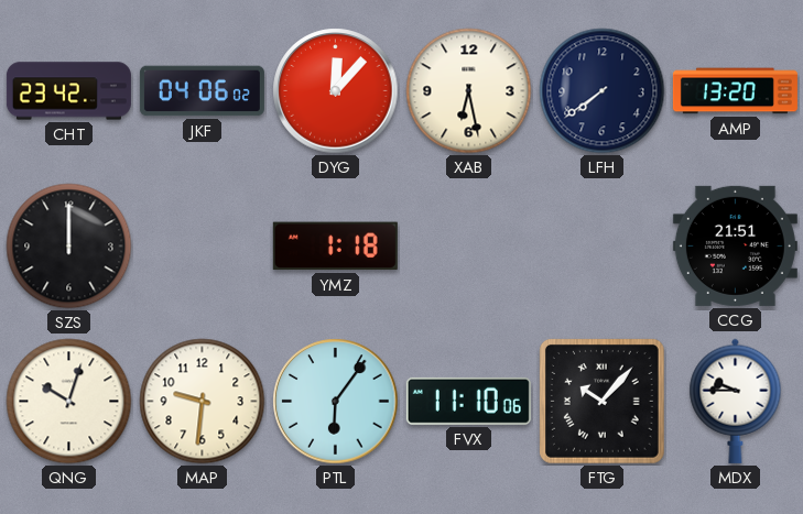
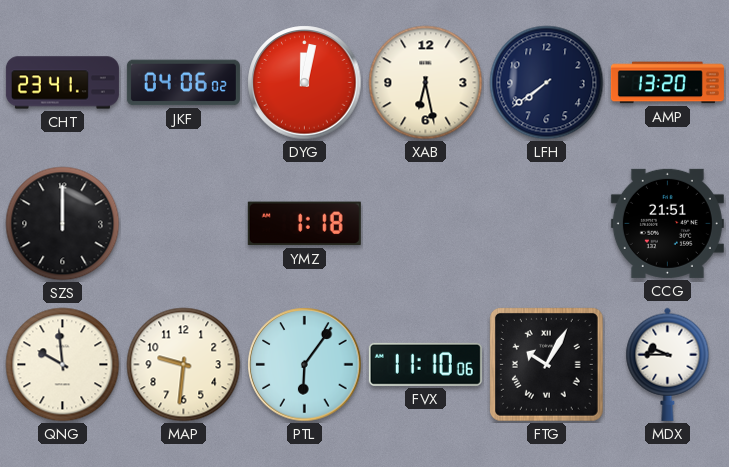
CHT: 23:42 -> 23:41
DYG: 12:07 -> 12:02
QNG: 10:03 -> 9:59
FTG: 10:07 -> 10:05
